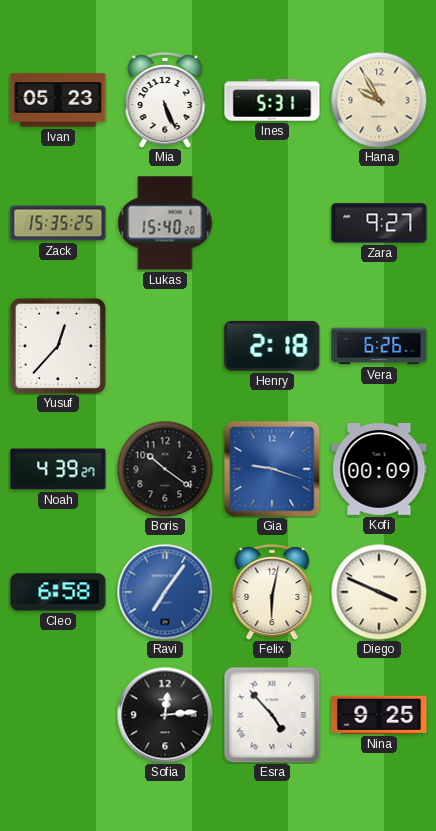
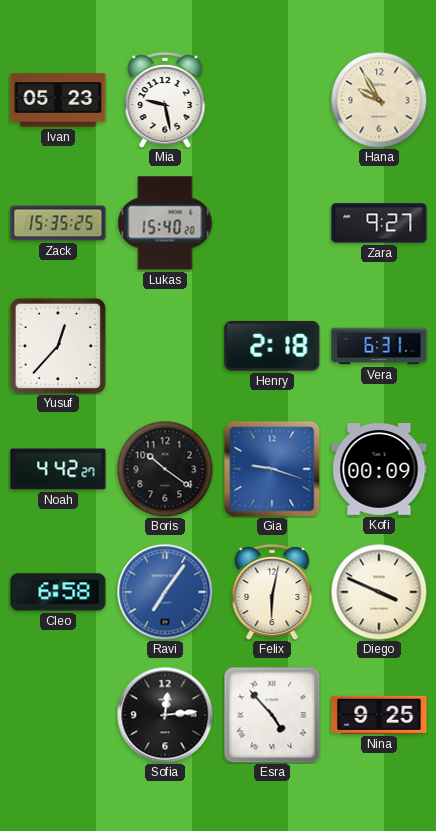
Mia: 5:26 -> 9:28
Ines: 5:31 -> none
Vera: 6:26 -> 6:31
Noah: 4:39 -> 4:42
